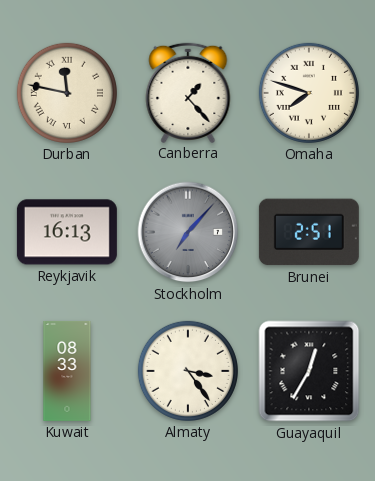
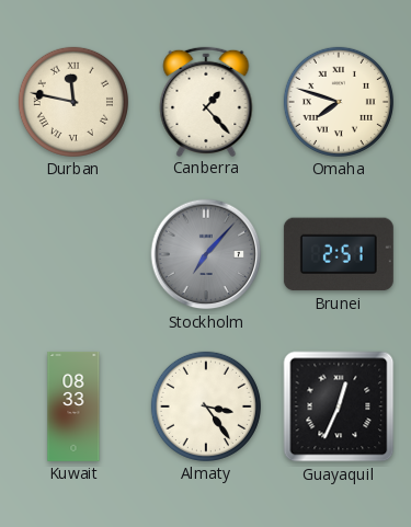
Reykjavik: 16:13 -> none
Guayaquil: 12:35 -> 12:34
